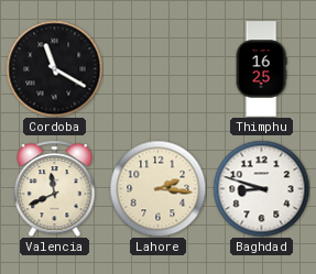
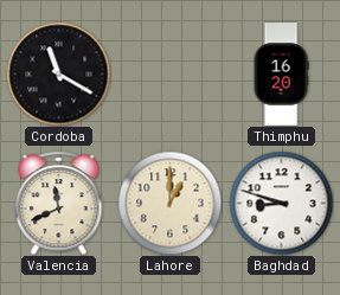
Thimphu: 16:25 -> 16:20
Lahore: 2:16 -> 1:00
